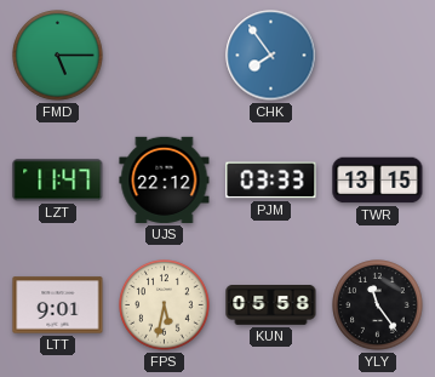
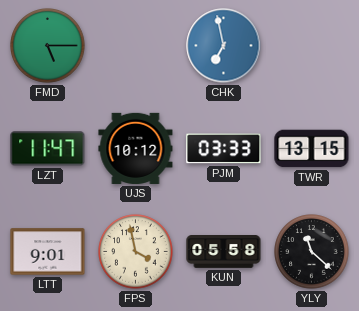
CHK: 7:54 -> 6:58
UJS: 22:12 -> 10:12
FPS: 5:32 -> 3:58
YLY: 11:24 -> 11:22
